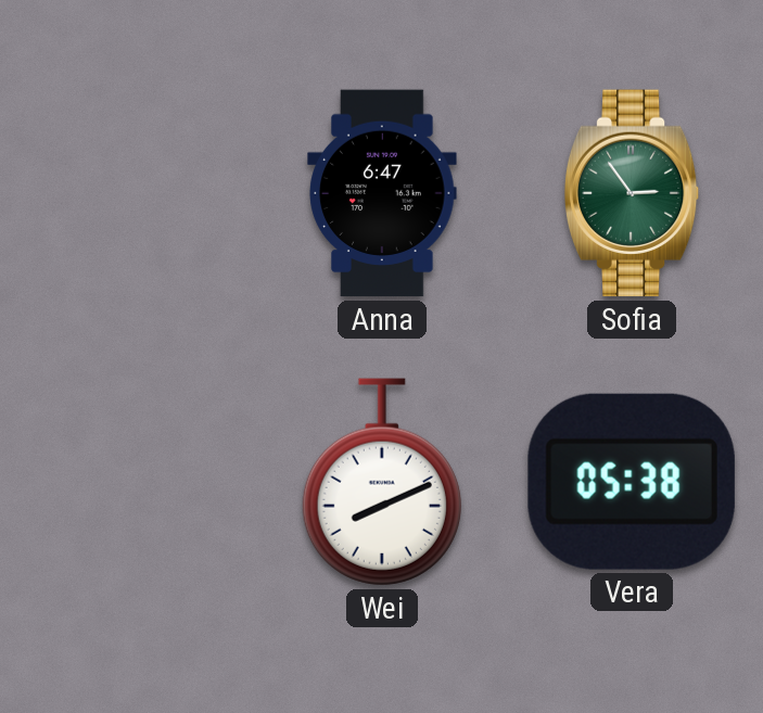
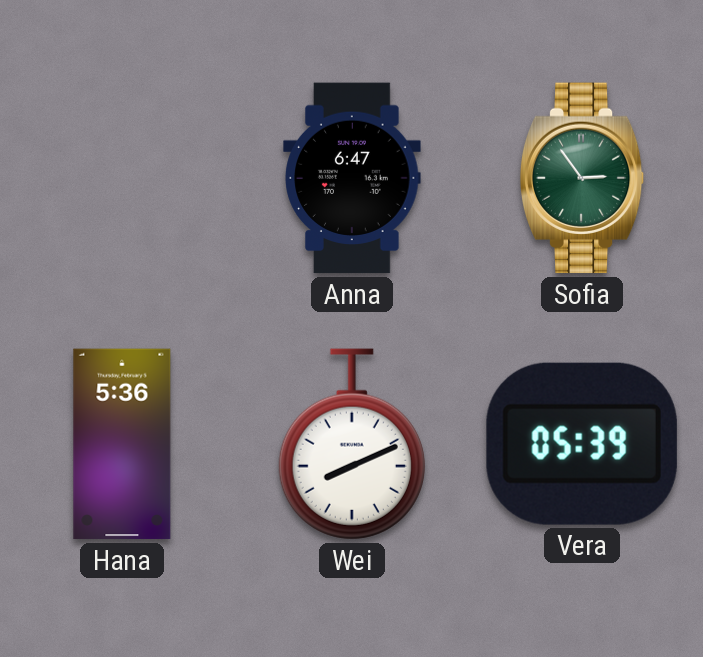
Hana: none -> 5:36
Vera: 05:38 -> 05:39
